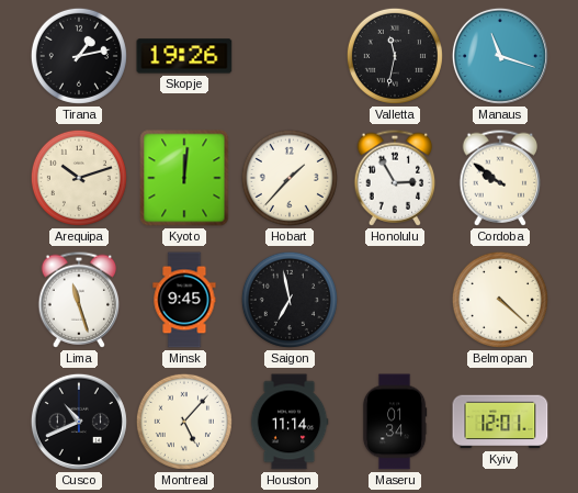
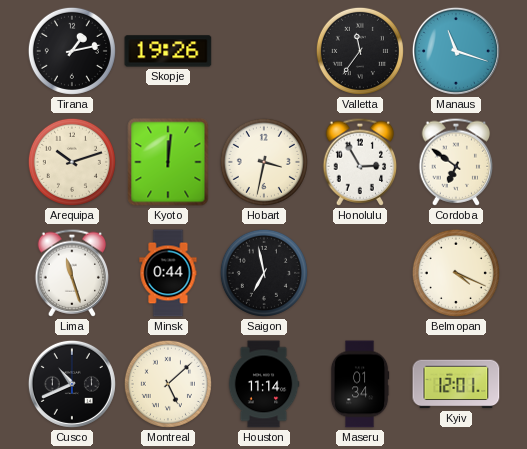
Valletta: 11:32 -> 11:36
Hobart: 1:37 -> 3:32
Cordoba: 9:51 -> 6:51
Minsk: 9:45 -> 0:44
Belmopan: 4:22 -> 4:19
Montreal: 5:07 -> 5:08
